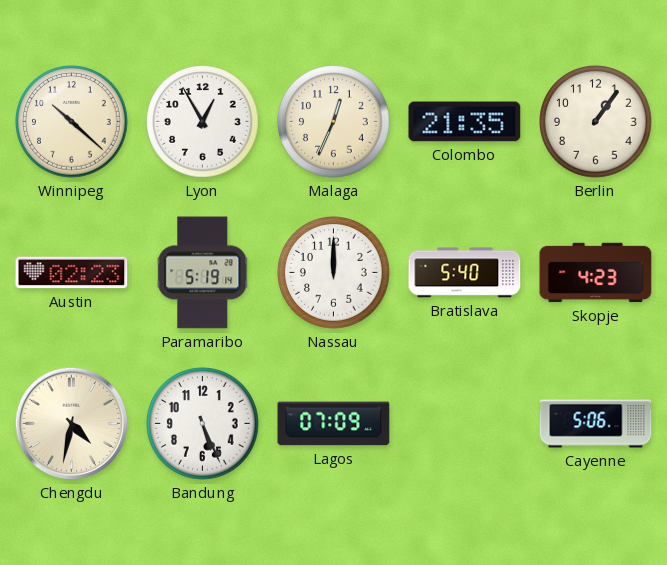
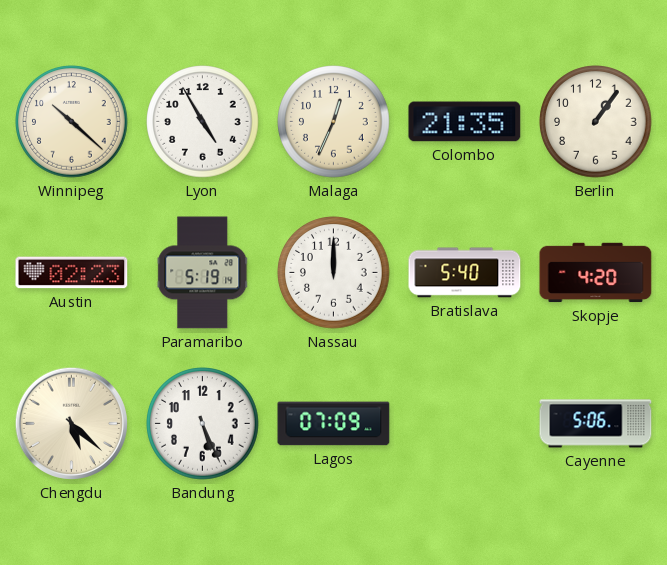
Lyon: 12:55 -> 4:55
Skopje: 4:23 -> 4:20
Chengdu: 4:32 -> 5:22
